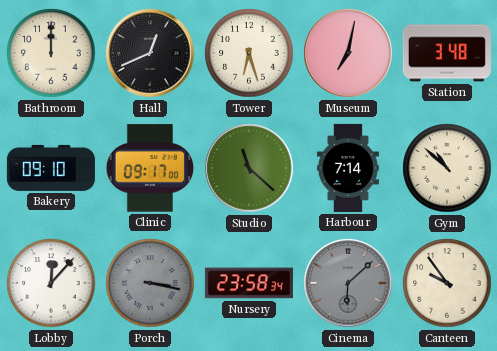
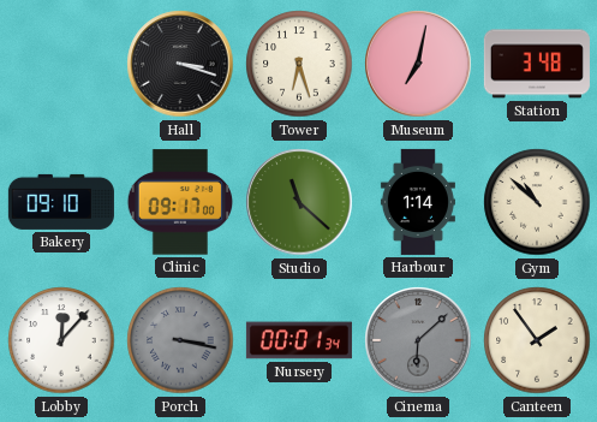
Bathroom: 12:00 -> none
Hall: 12:41 -> 3:18
Harbour: 7:14 -> 1:14
Nursery: 23:58 -> 00:01
Canteen: 9:54 -> 1:54
